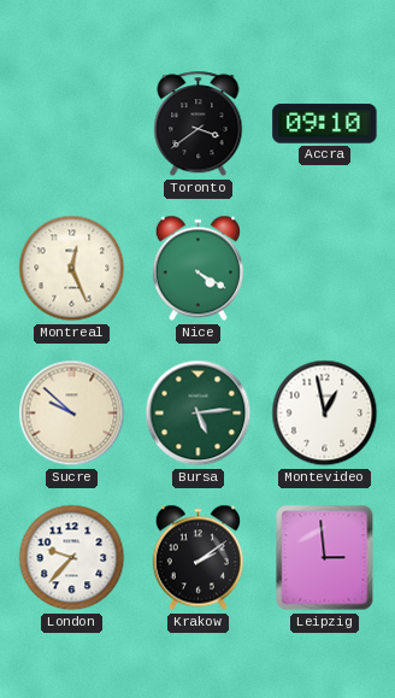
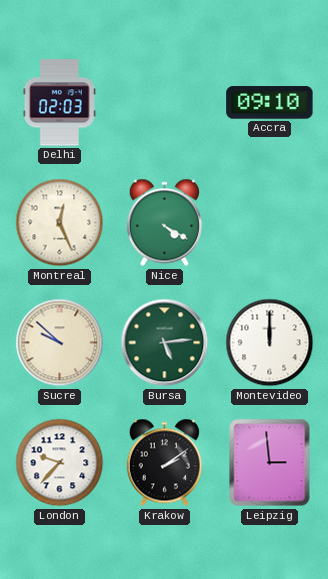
Delhi: none -> 02:03
Toronto: 3:39 -> none
Montevideo: 12:58 -> 12:00
